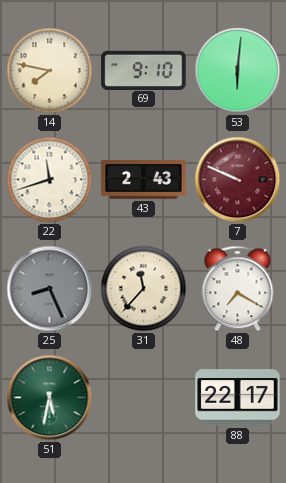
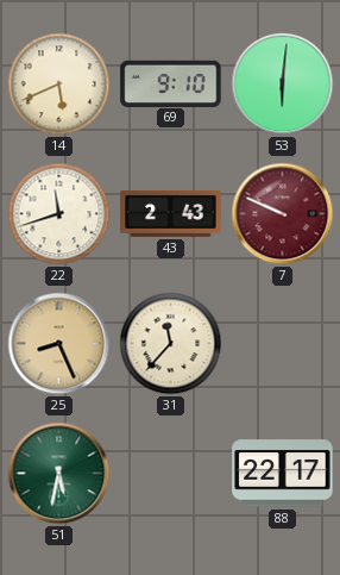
14: 7:47 -> 5:41
25 dial: grey -> champagne
48: 7:20 -> none
